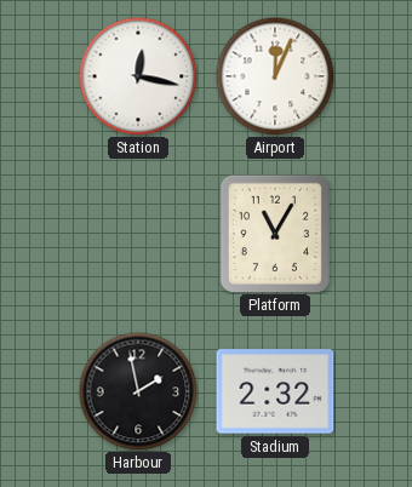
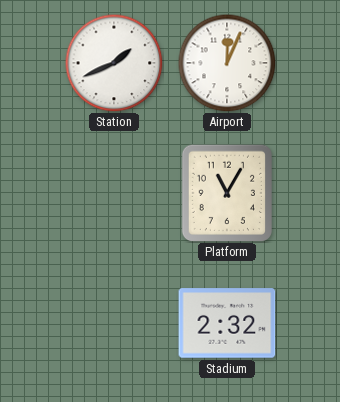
Station: 12:17 -> 1:41
Harbour: 1:58 -> none
